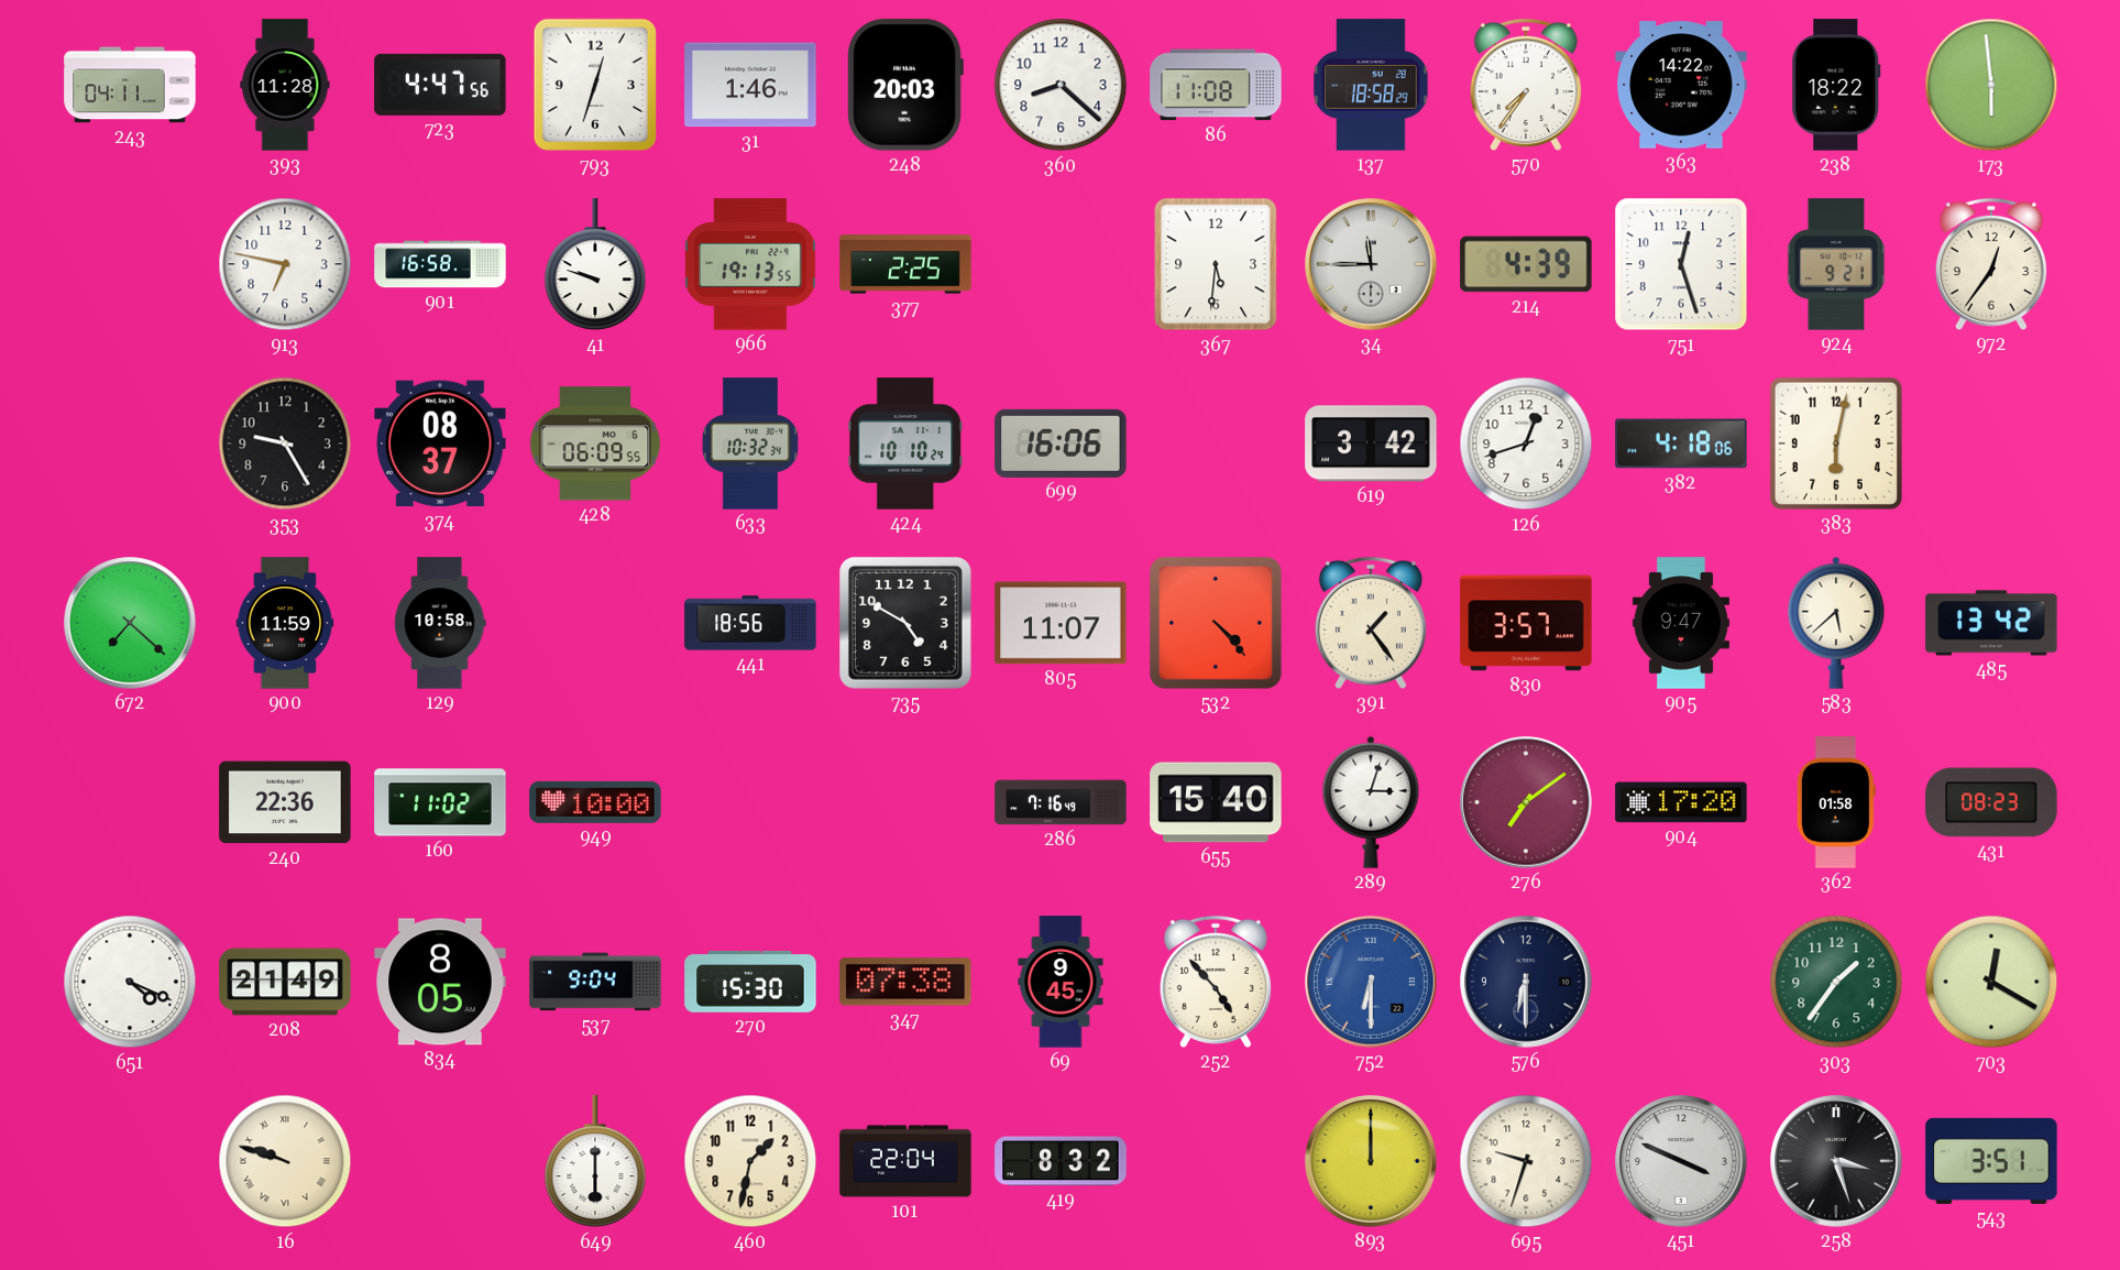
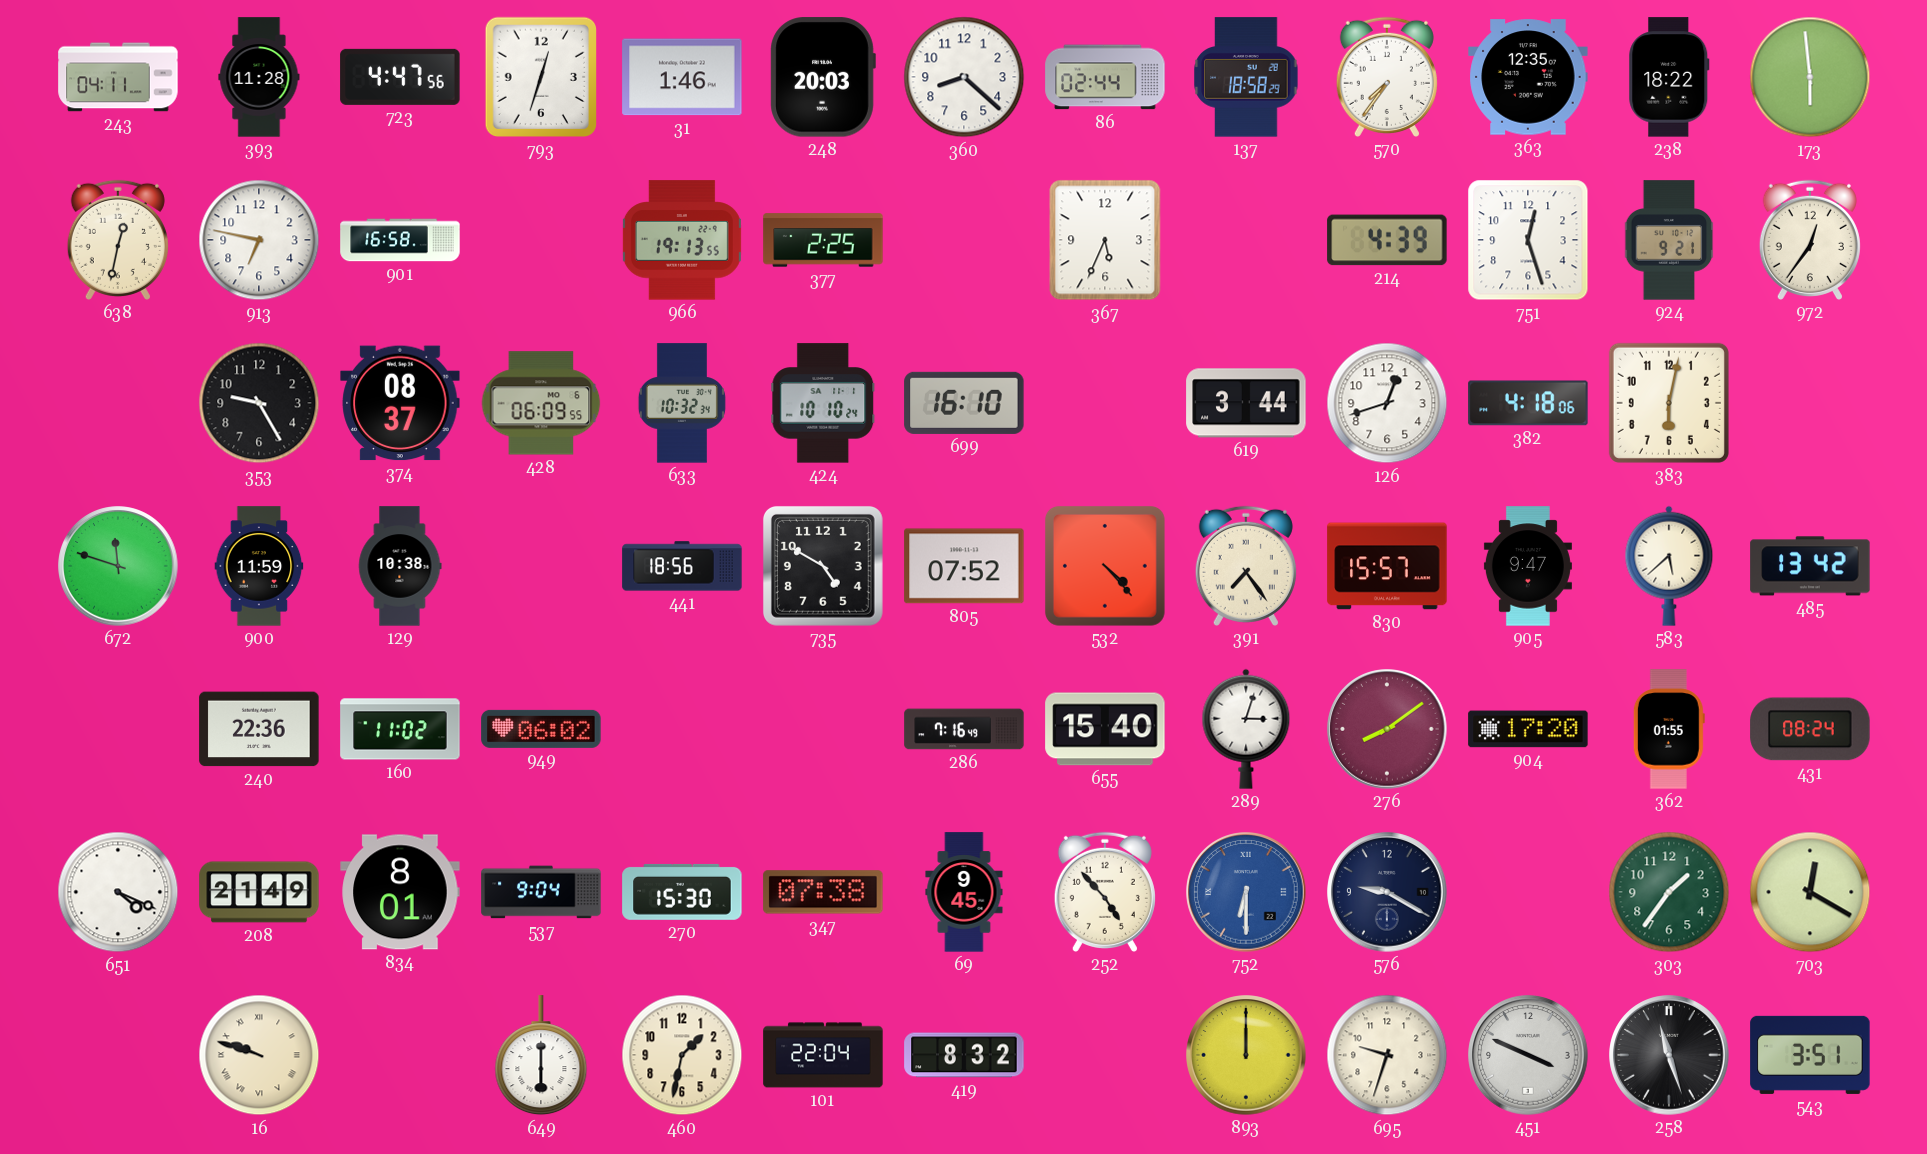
86: 11:08 -> 02:44
363: 14:22 -> 12:35
638: none -> 12:32
41: 9:48 -> none
367: 5:31 -> 5:34
34: 11:45 -> none
699: 16:06 -> 16:10
619: 3:42 -> 3:44
672: 7:22 -> 11:48
129: 10:58 -> 10:38
805: 11:07 -> 07:52
391: 1:24 -> 7:24
830: 3:57 -> 15:57
949: 10:00 -> 06:02
276: 7:09 -> 8:09
362: 01:58 -> 01:55
431: 08:23 -> 08:24
834: 8:05 -> 8:01
576: 6:30 -> 9:20
258: 3:27 -> 11:27
